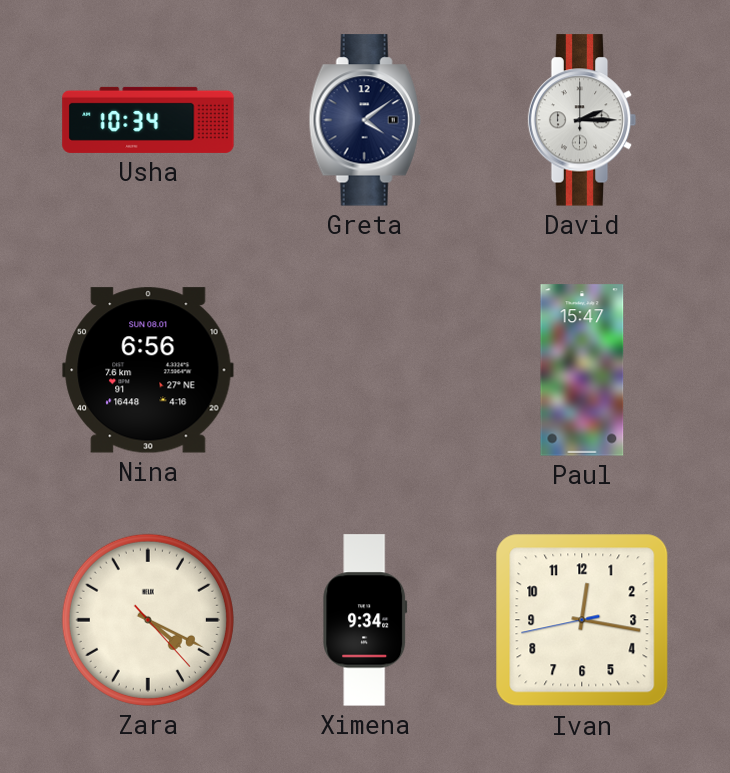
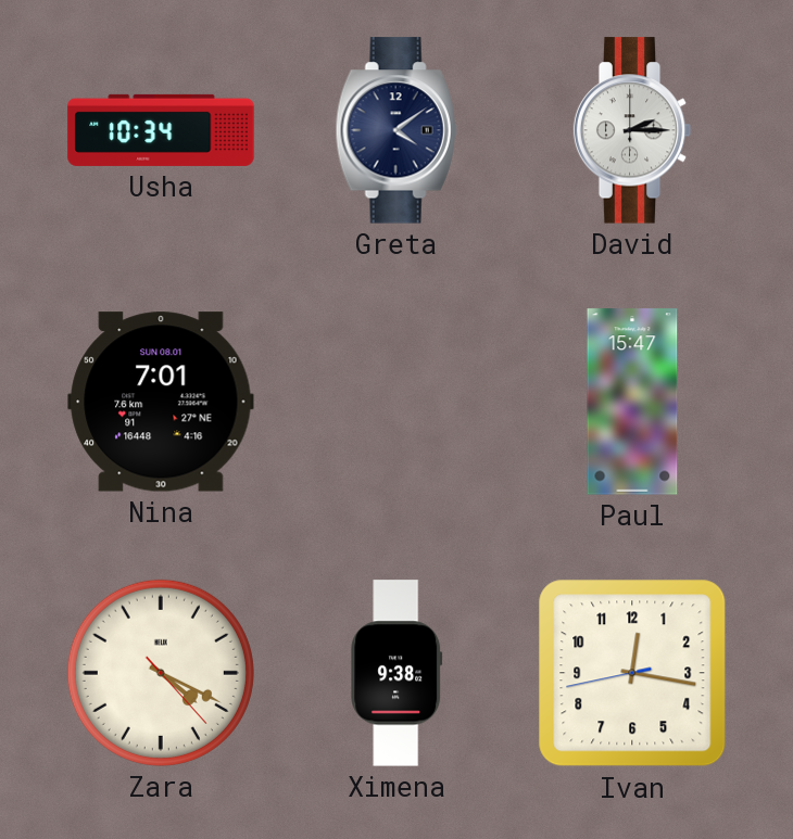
Nina: 6:56 -> 7:01
Ximena: 9:34 -> 9:38
